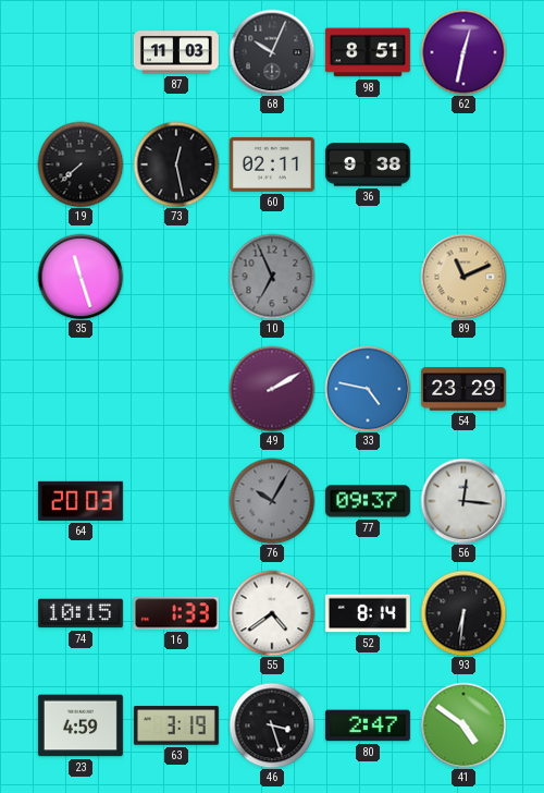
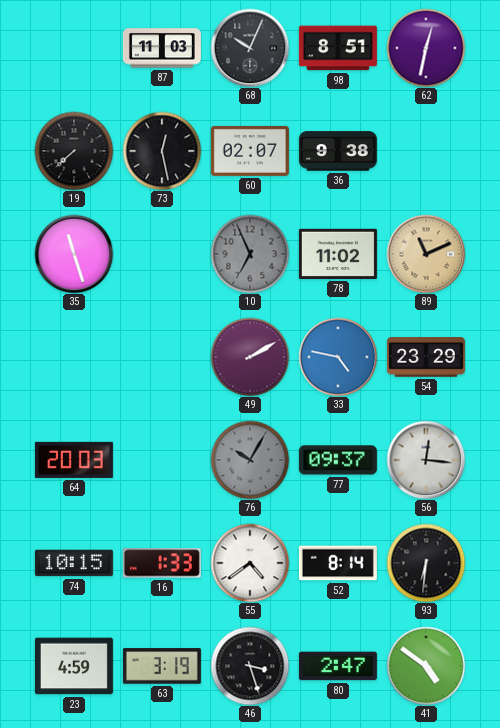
60: 02:11 -> 02:07
78: none -> 11:02
